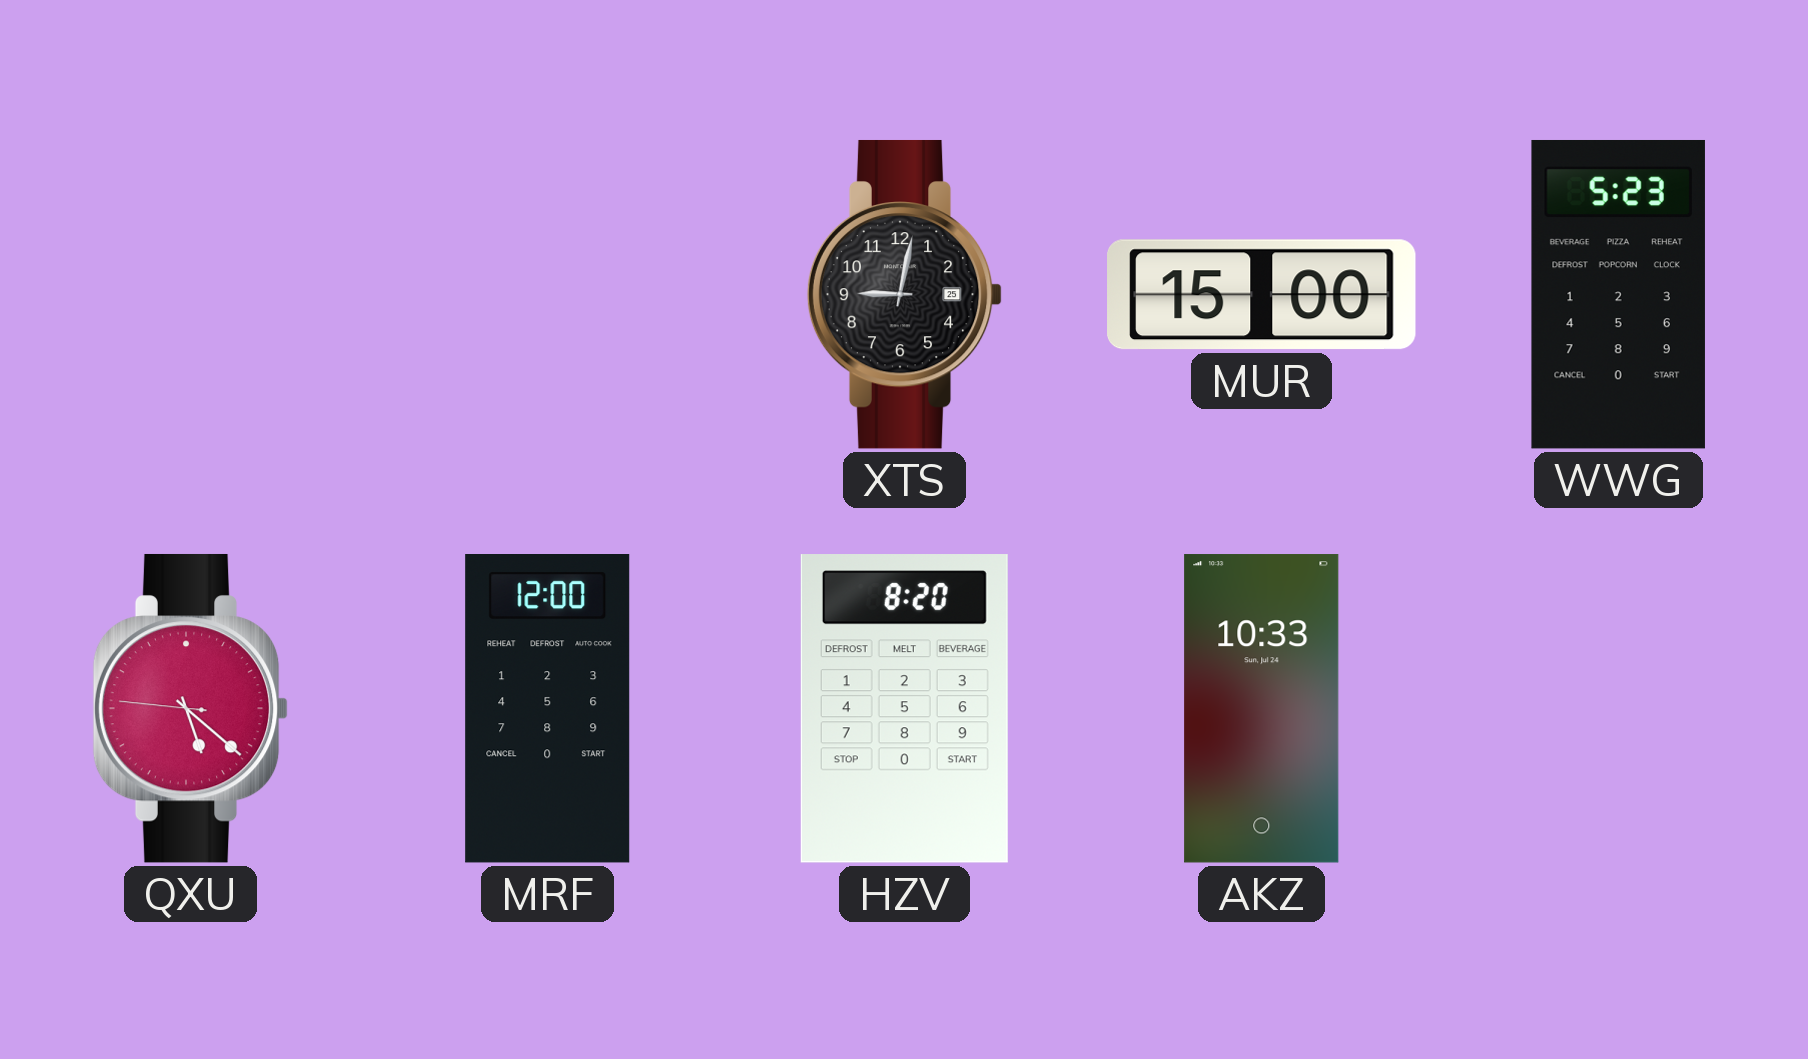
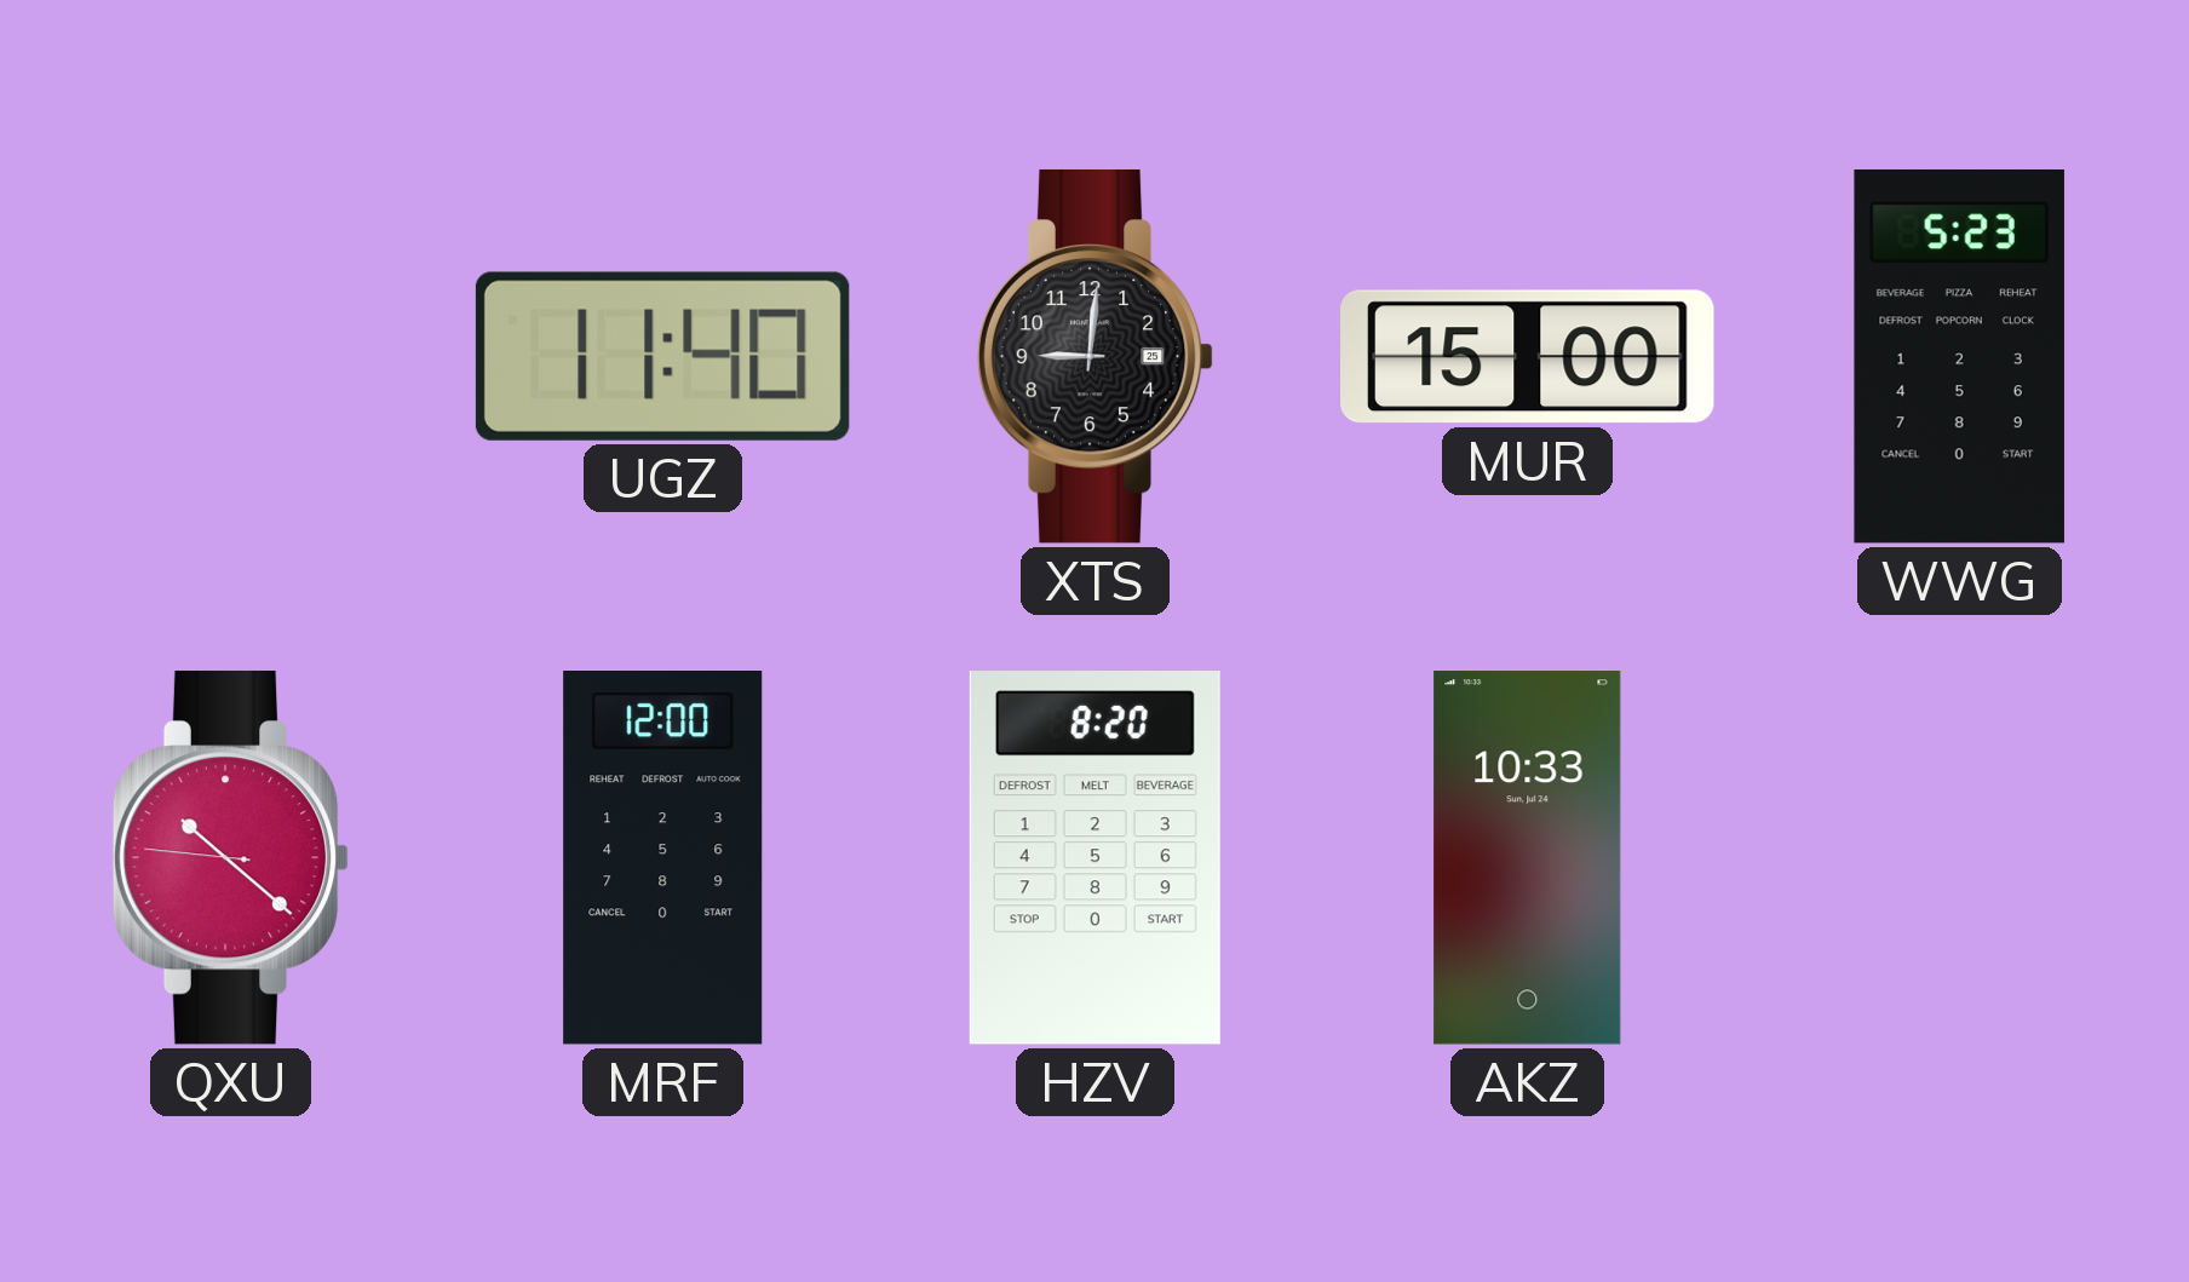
UGZ: none -> 11:40
XTS: 9:02 -> 9:01
QXU: 5:21 -> 10:21
